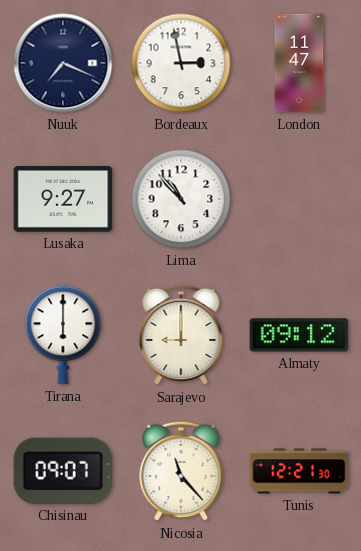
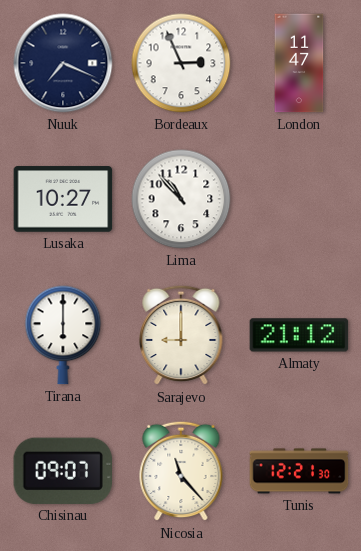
Bordeaux: 2:58 -> 2:56
Lusaka: 9:27 -> 10:27
Almaty: 09:12 -> 21:12
